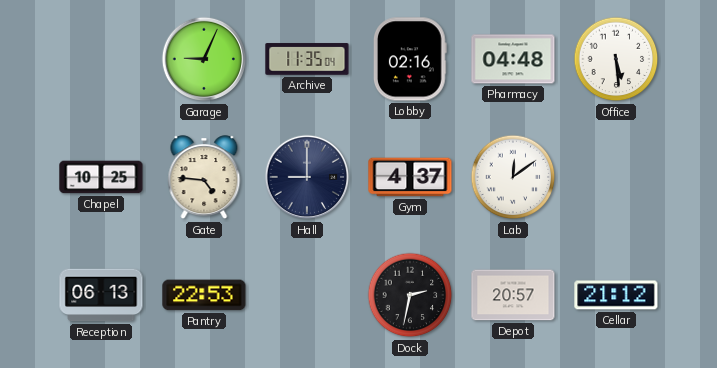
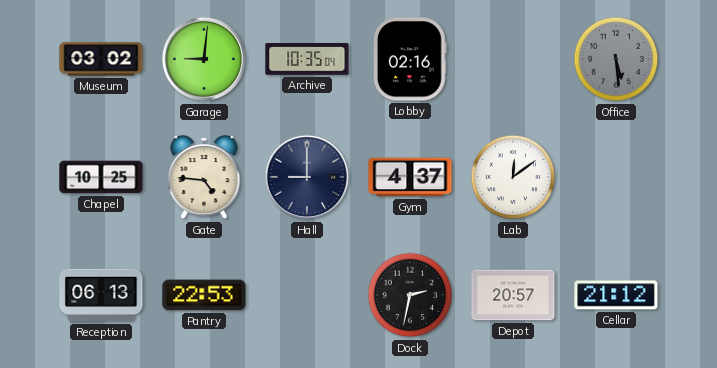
Museum: none -> 03:02
Garage: 9:04 -> 9:01
Archive: 11:35 -> 10:35
Pharmacy: 04:48 -> none
Office dial: white -> grey
